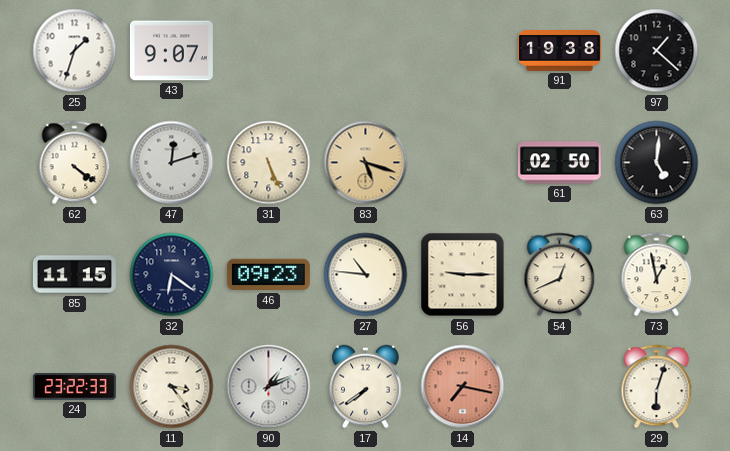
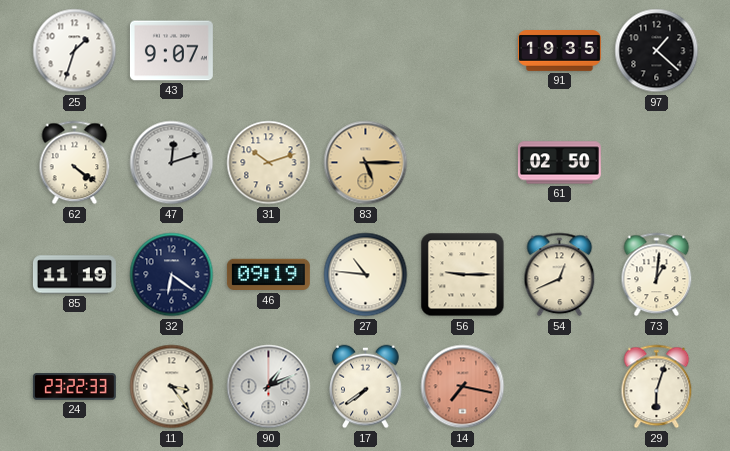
91: 19:38 -> 19:35
31: 5:26 -> 10:12
83: 5:18 -> 5:15
63: 5:01 -> none
85: 11:15 -> 11:19
46: 09:23 -> 09:19
73: 12:58 -> 1:01
